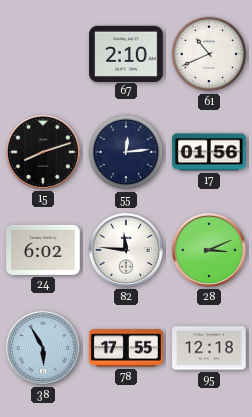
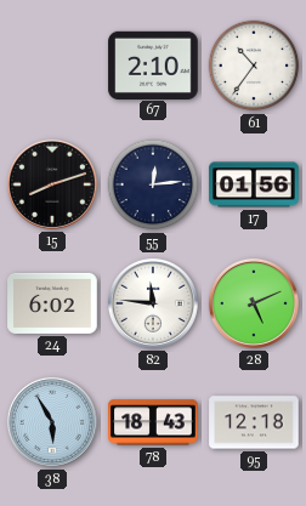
61: 10:41 -> 10:36
28: 3:11 -> 5:11
78: 17:55 -> 18:43
